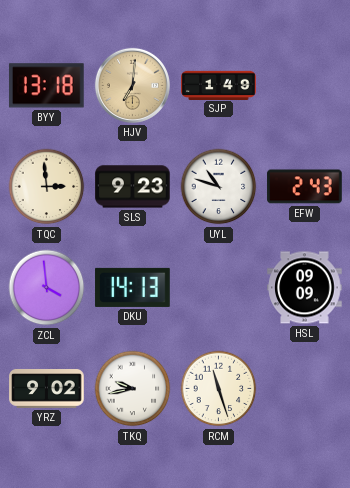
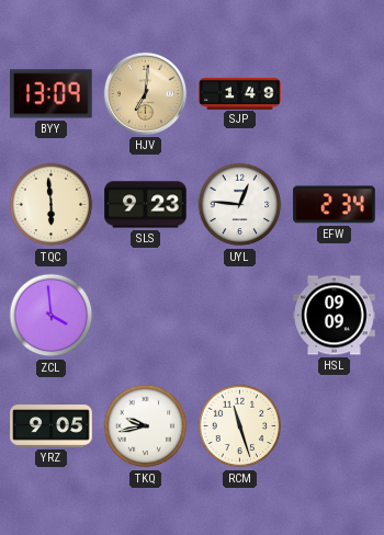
BYY: 13:18 -> 13:09
TQC: 2:59 -> 5:59
UYL: 10:48 -> 12:46
EFW: 2:43 -> 2:34
DKU: 14:13 -> none
YRZ: 9:02 -> 9:05
